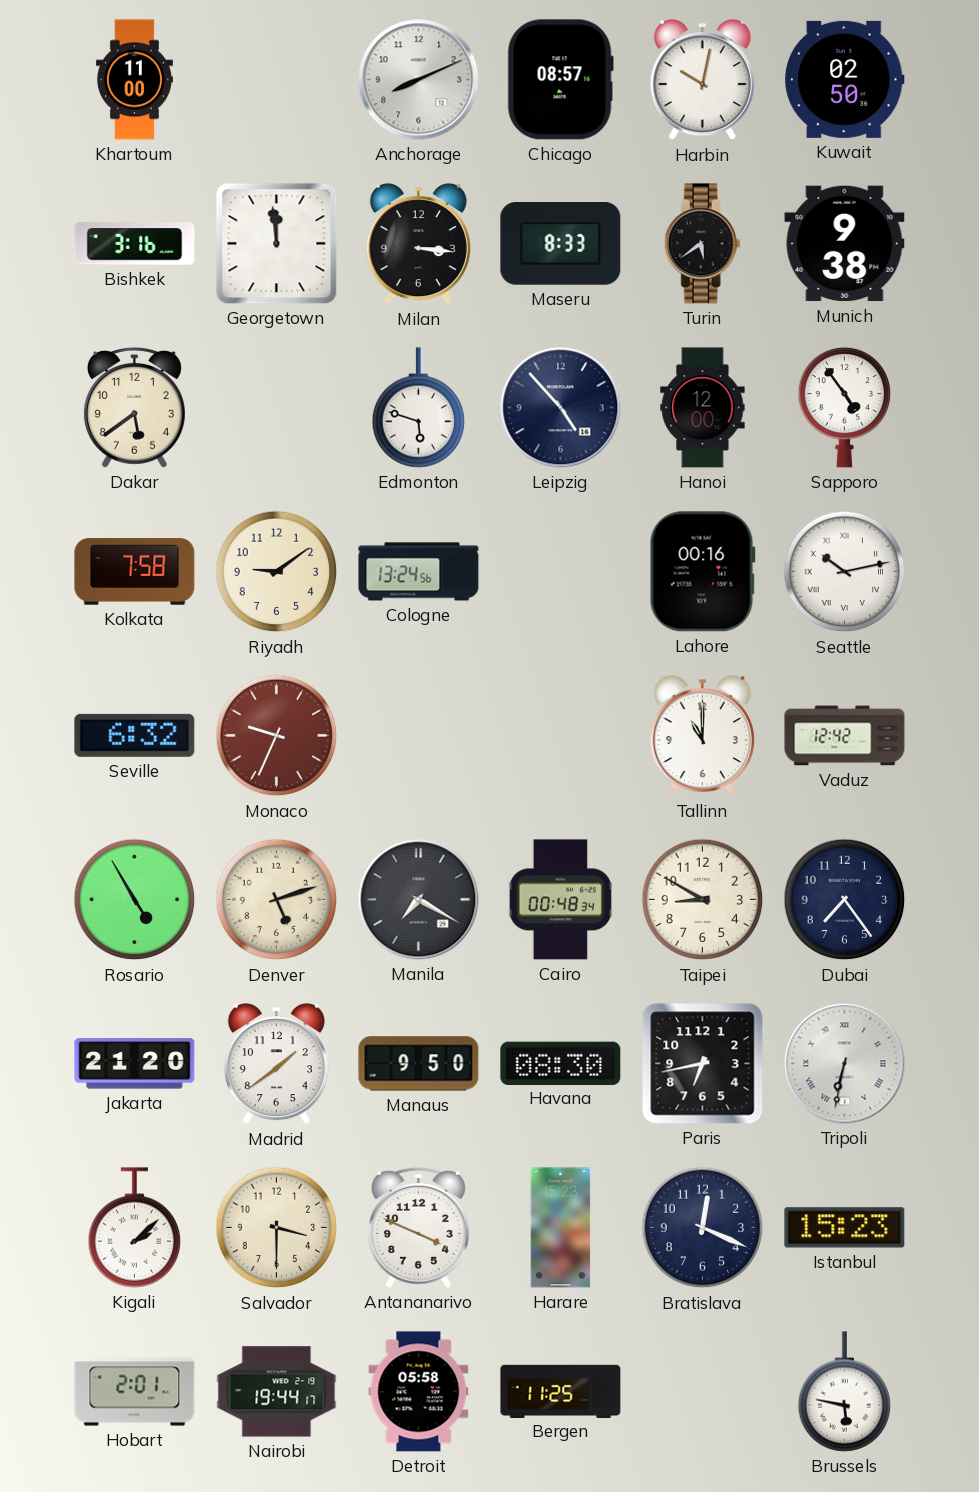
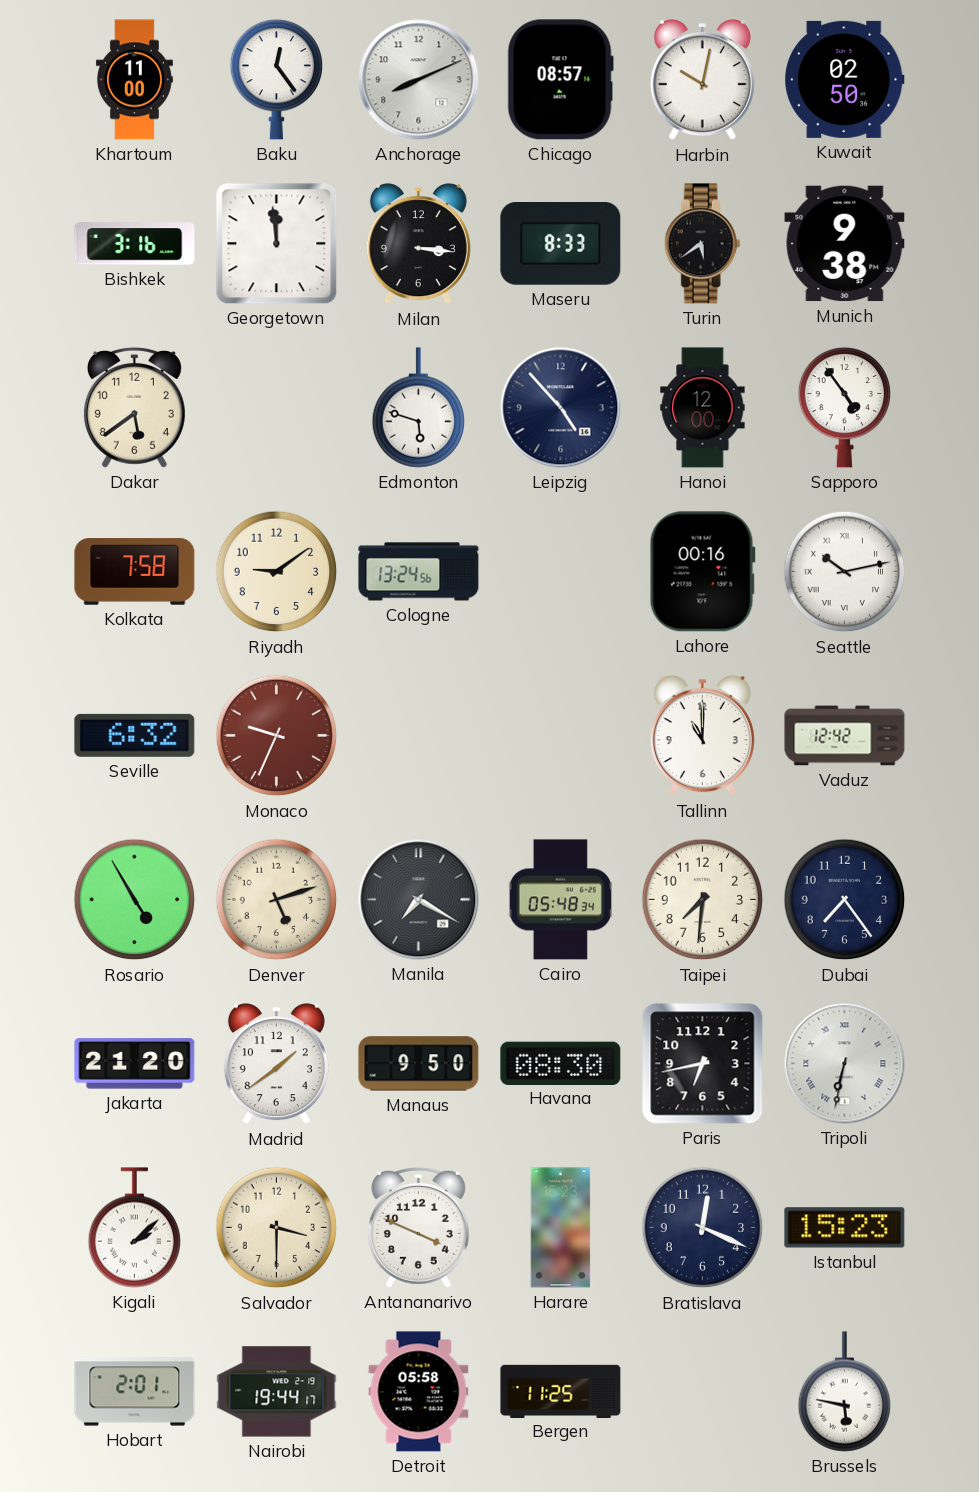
Baku: none -> 12:24
Cairo: 00:48 -> 05:48
Taipei: 8:50 -> 7:31
